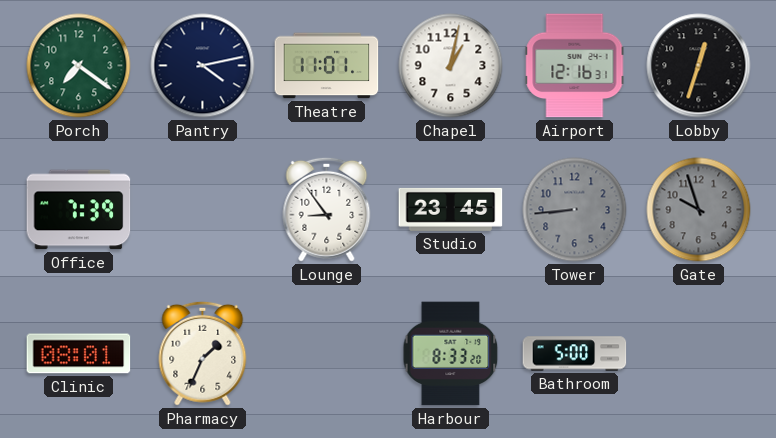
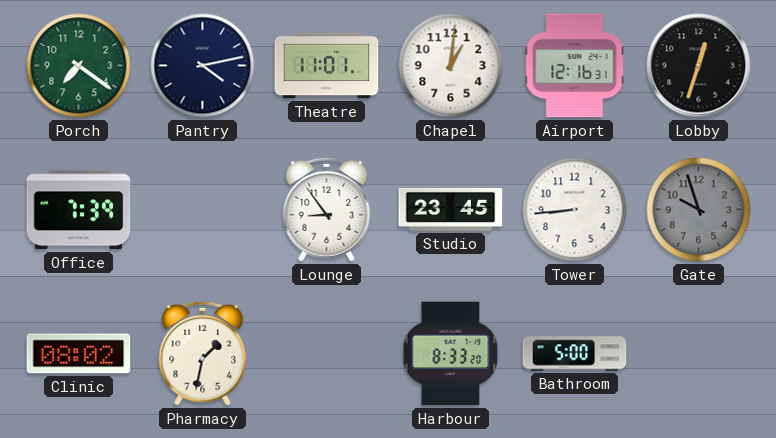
Chapel: 1:02 -> 1:01
Tower dial: grey -> white
Clinic: 08:01 -> 08:02
Pharmacy: 1:34 -> 1:32
